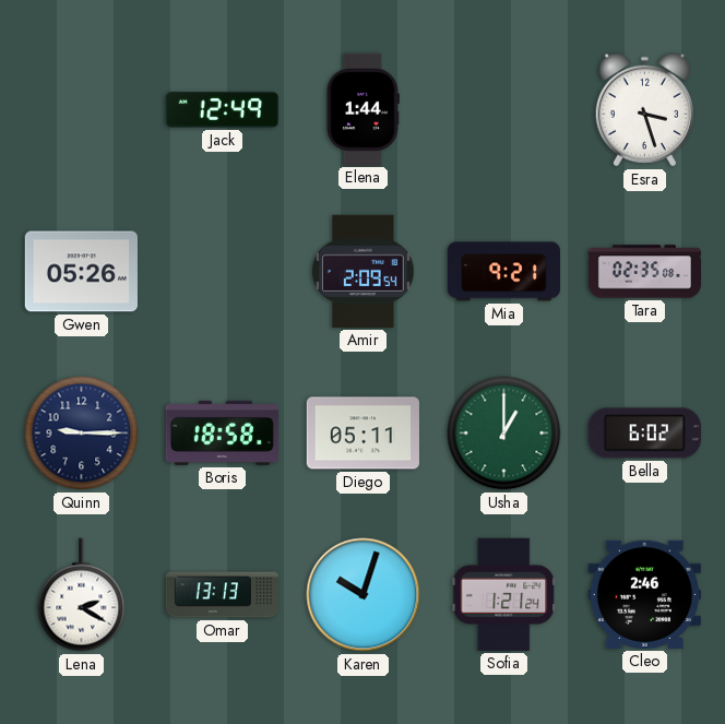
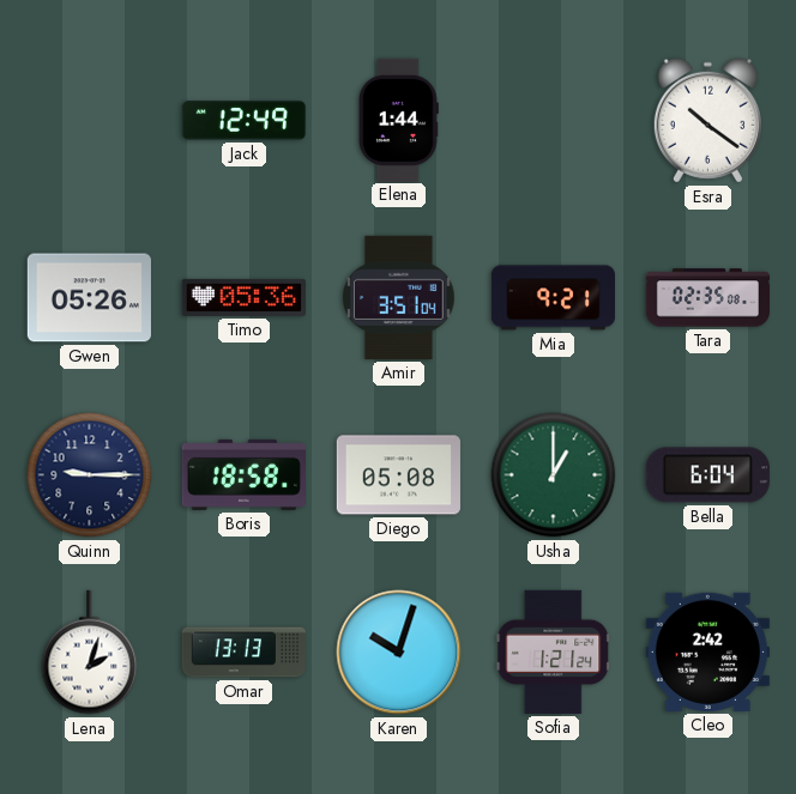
Esra: 3:27 -> 10:21
Timo: none -> 05:36
Amir: 2:09 -> 3:51
Diego: 05:11 -> 05:08
Bella: 6:02 -> 6:04
Lena: 2:20 -> 2:03
Cleo: 2:46 -> 2:42
